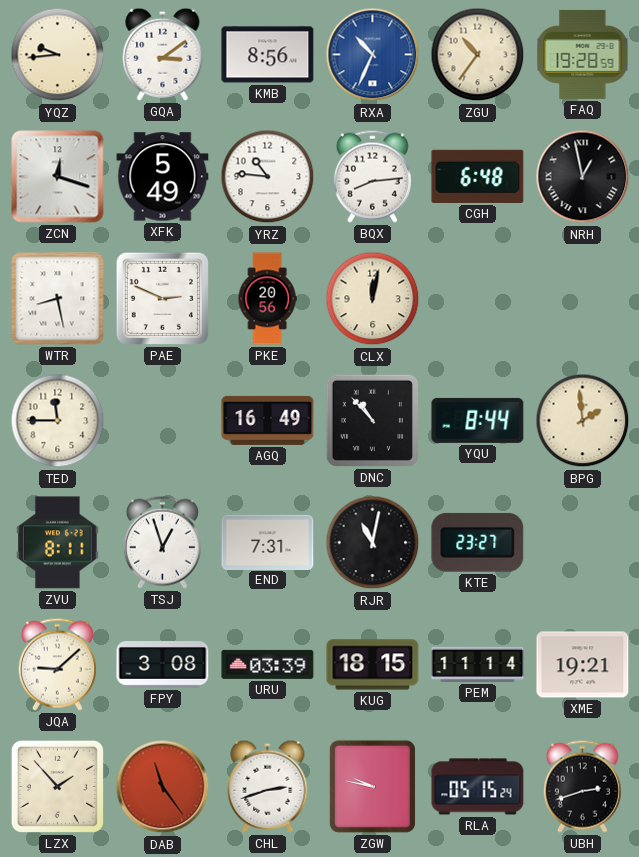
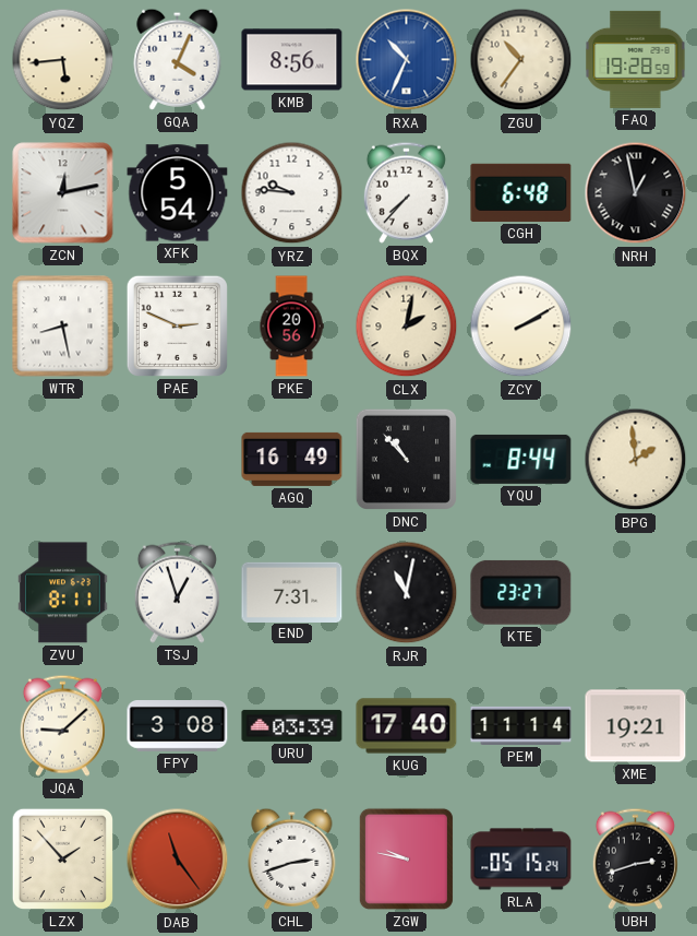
YQZ: 9:44 -> 5:44
GQA: 3:09 -> 4:04
ZCN: 12:18 -> 12:13
XFK: 5:49 -> 5:54
YRZ: 10:46 -> 9:46
BQX: 8:14 -> 7:37
CLX: 12:02 -> 2:02
ZCY: none -> 2:10
TED: 11:45 -> none
KUG: 18:15 -> 17:40
